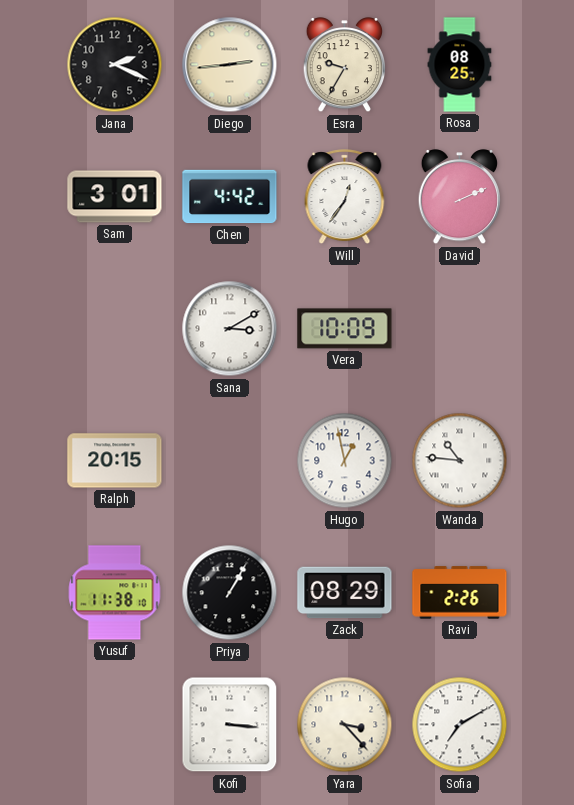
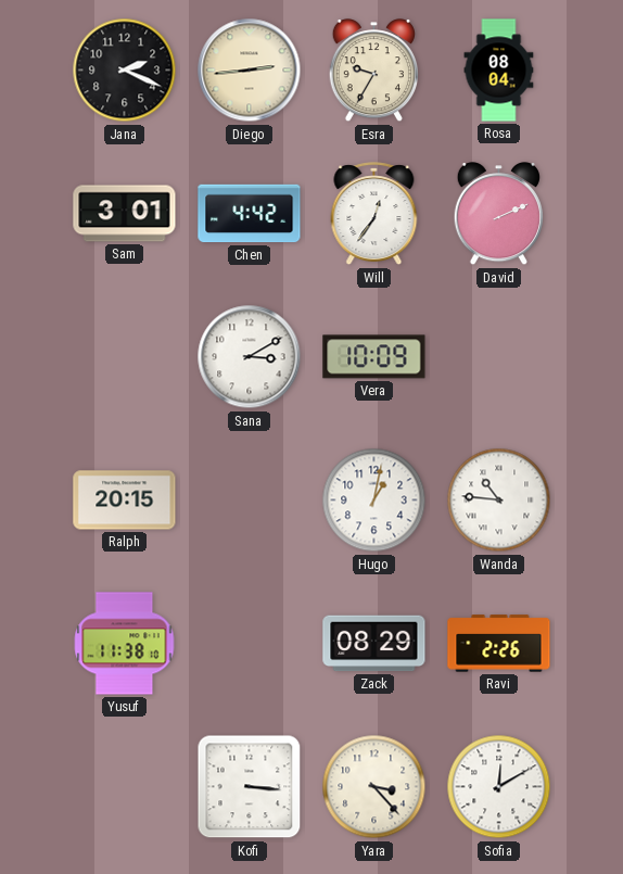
Rosa: 08:25 -> 08:04
Hugo: 12:58 -> 1:02
Priya: 1:05 -> none
Sofia: 7:10 -> 12:10
